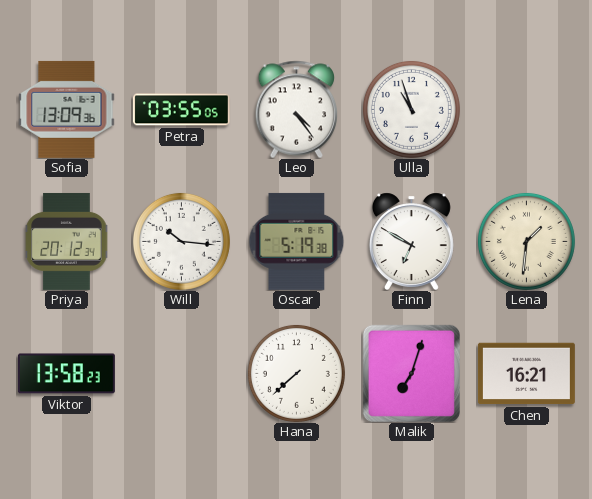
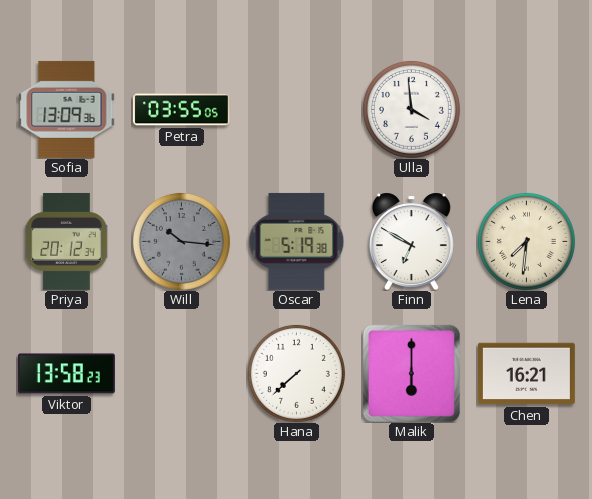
Leo: 4:24 -> none
Ulla: 10:57 -> 3:59
Will dial: white -> grey
Lena: 1:31 -> 7:31
Malik: 7:03 -> 6:00
